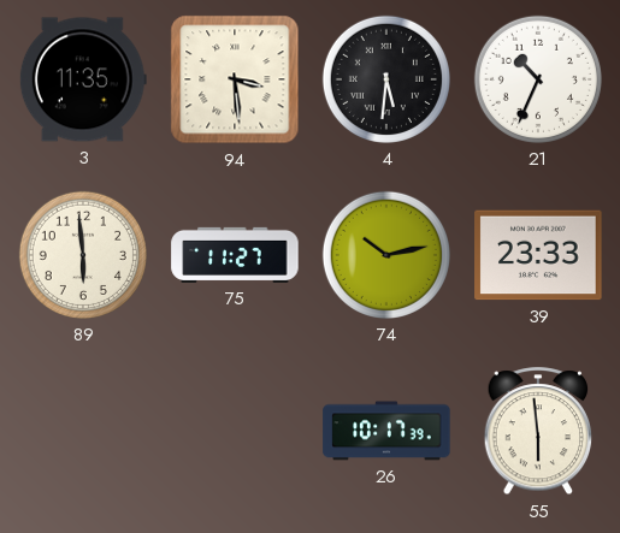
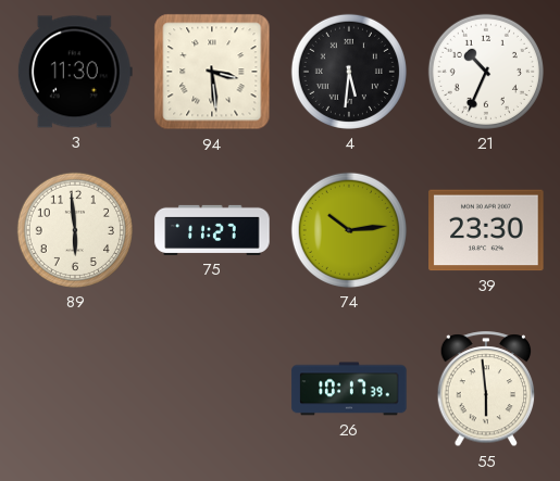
3: 11:35 -> 11:30
74: 10:13 -> 10:14
39: 23:33 -> 23:30
